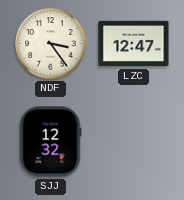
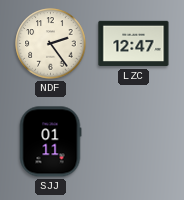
NDF: 3:24 -> 2:24
SJJ: 12:32 -> 01:11
